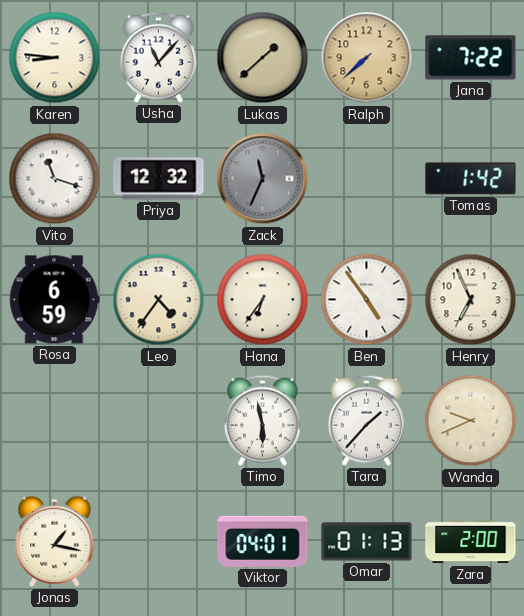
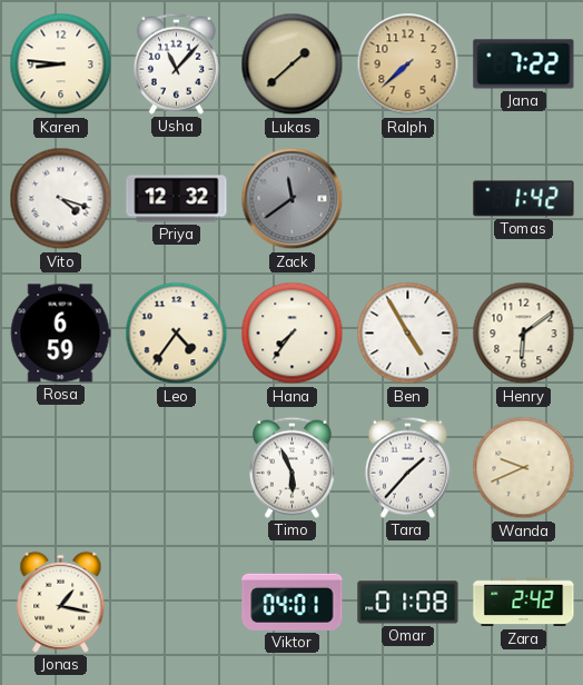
Vito: 11:18 -> 4:18
Zack: 11:34 -> 11:39
Hana: 6:36 -> 7:36
Ben: 4:54 -> 4:55
Henry: 6:56 -> 6:09
Timo: 5:58 -> 5:56
Omar: 01:13 -> 01:08
Zara: 2:00 -> 2:42
